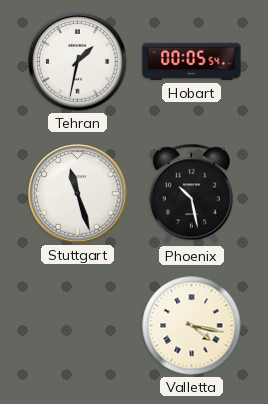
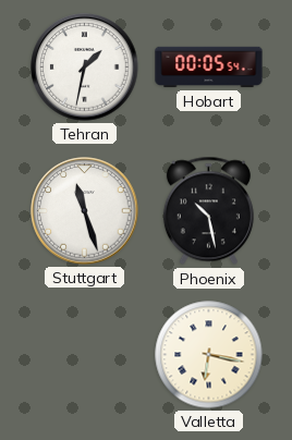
Valletta: 4:17 -> 6:17
